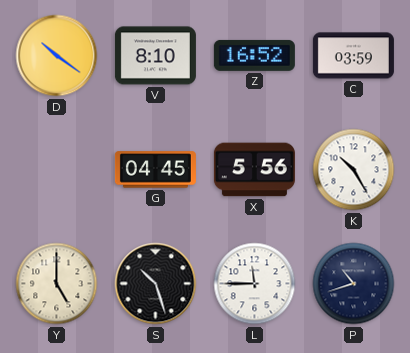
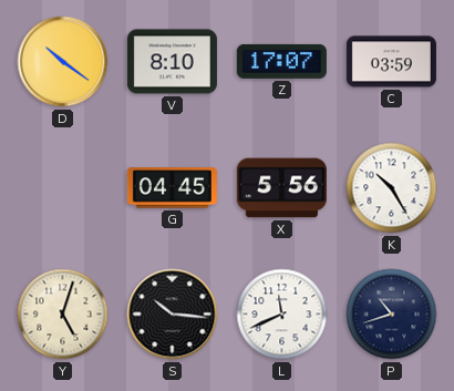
Z: 16:52 -> 17:07
Y: 5:00 -> 5:03
S: 10:27 -> 10:16
L: 11:45 -> 11:41
